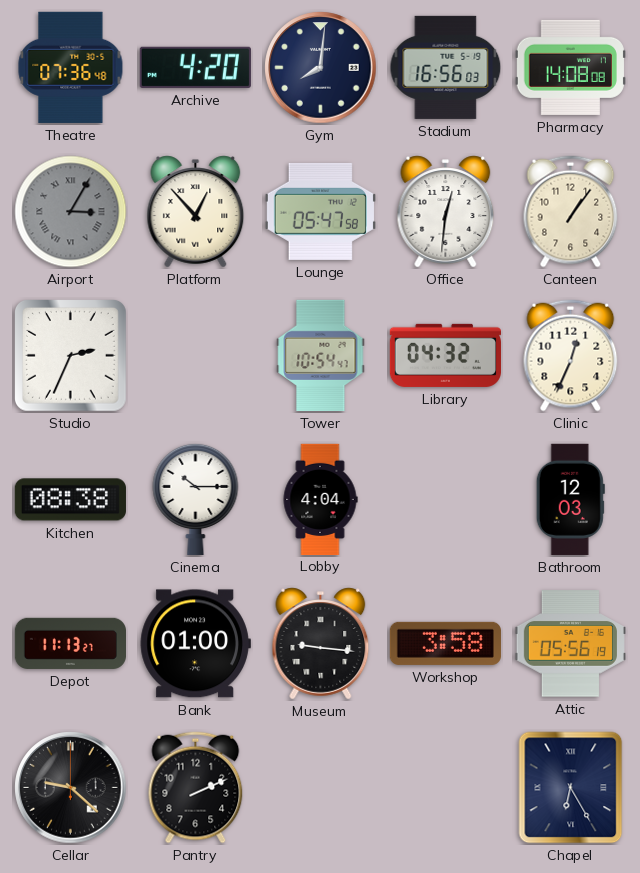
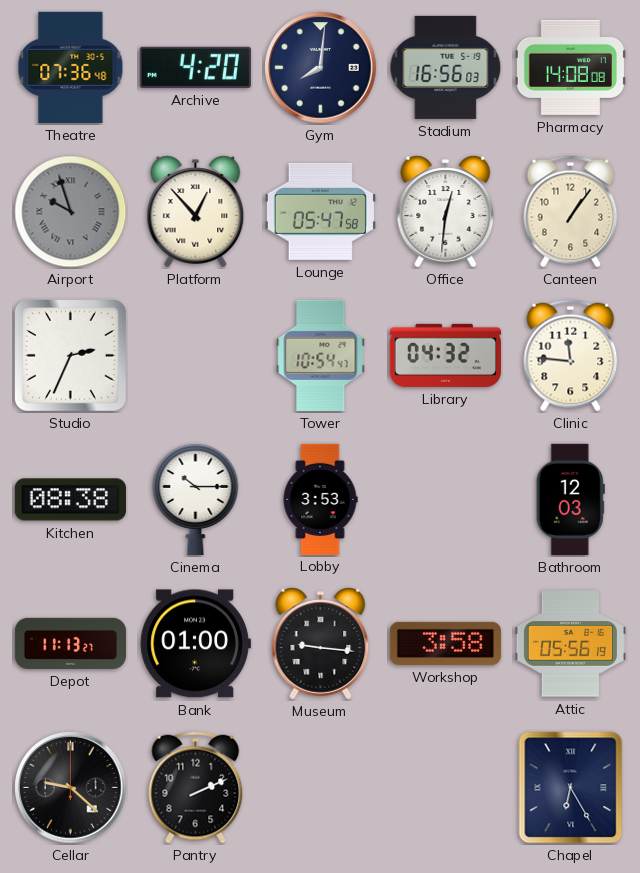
Airport: 3:05 -> 9:57
Clinic: 12:34 -> 11:46
Lobby: 4:04 -> 3:53
